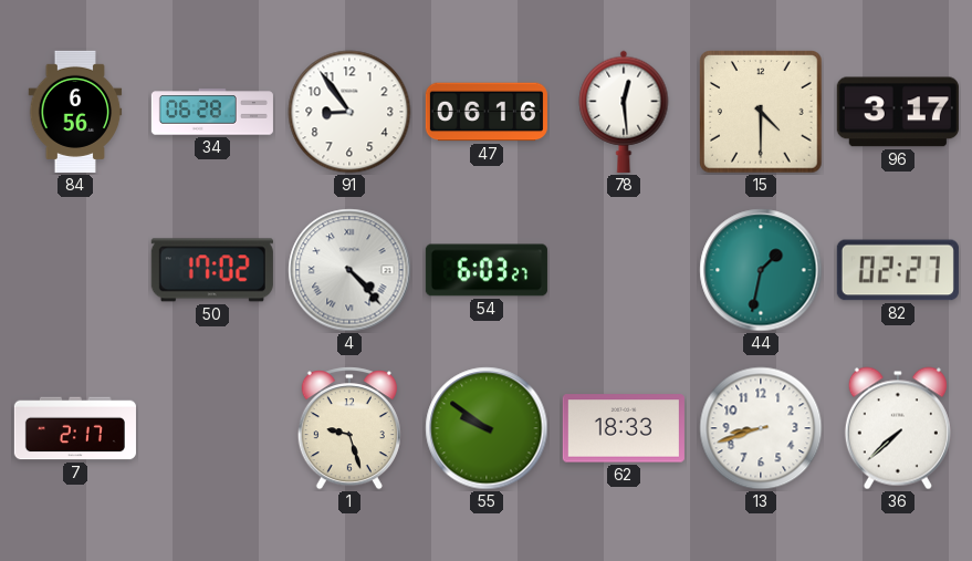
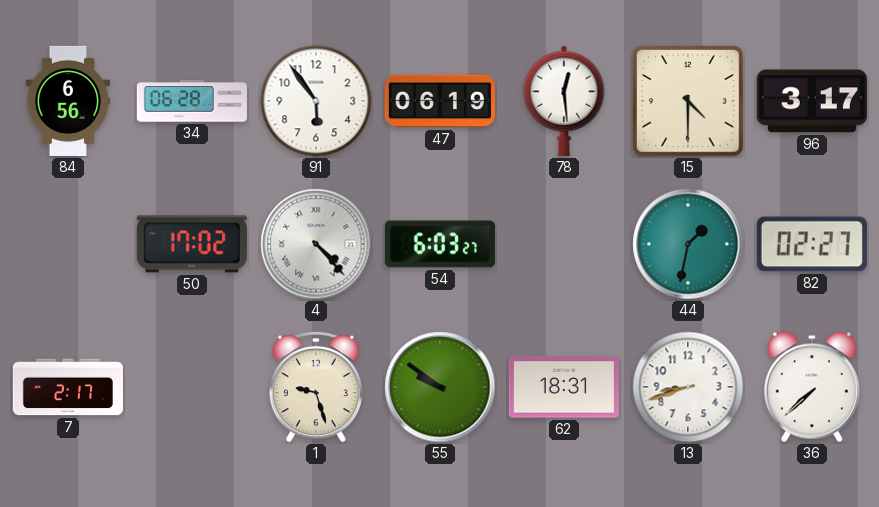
91: 8:54 -> 5:54
47: 06:16 -> 06:19
62: 18:33 -> 18:31
